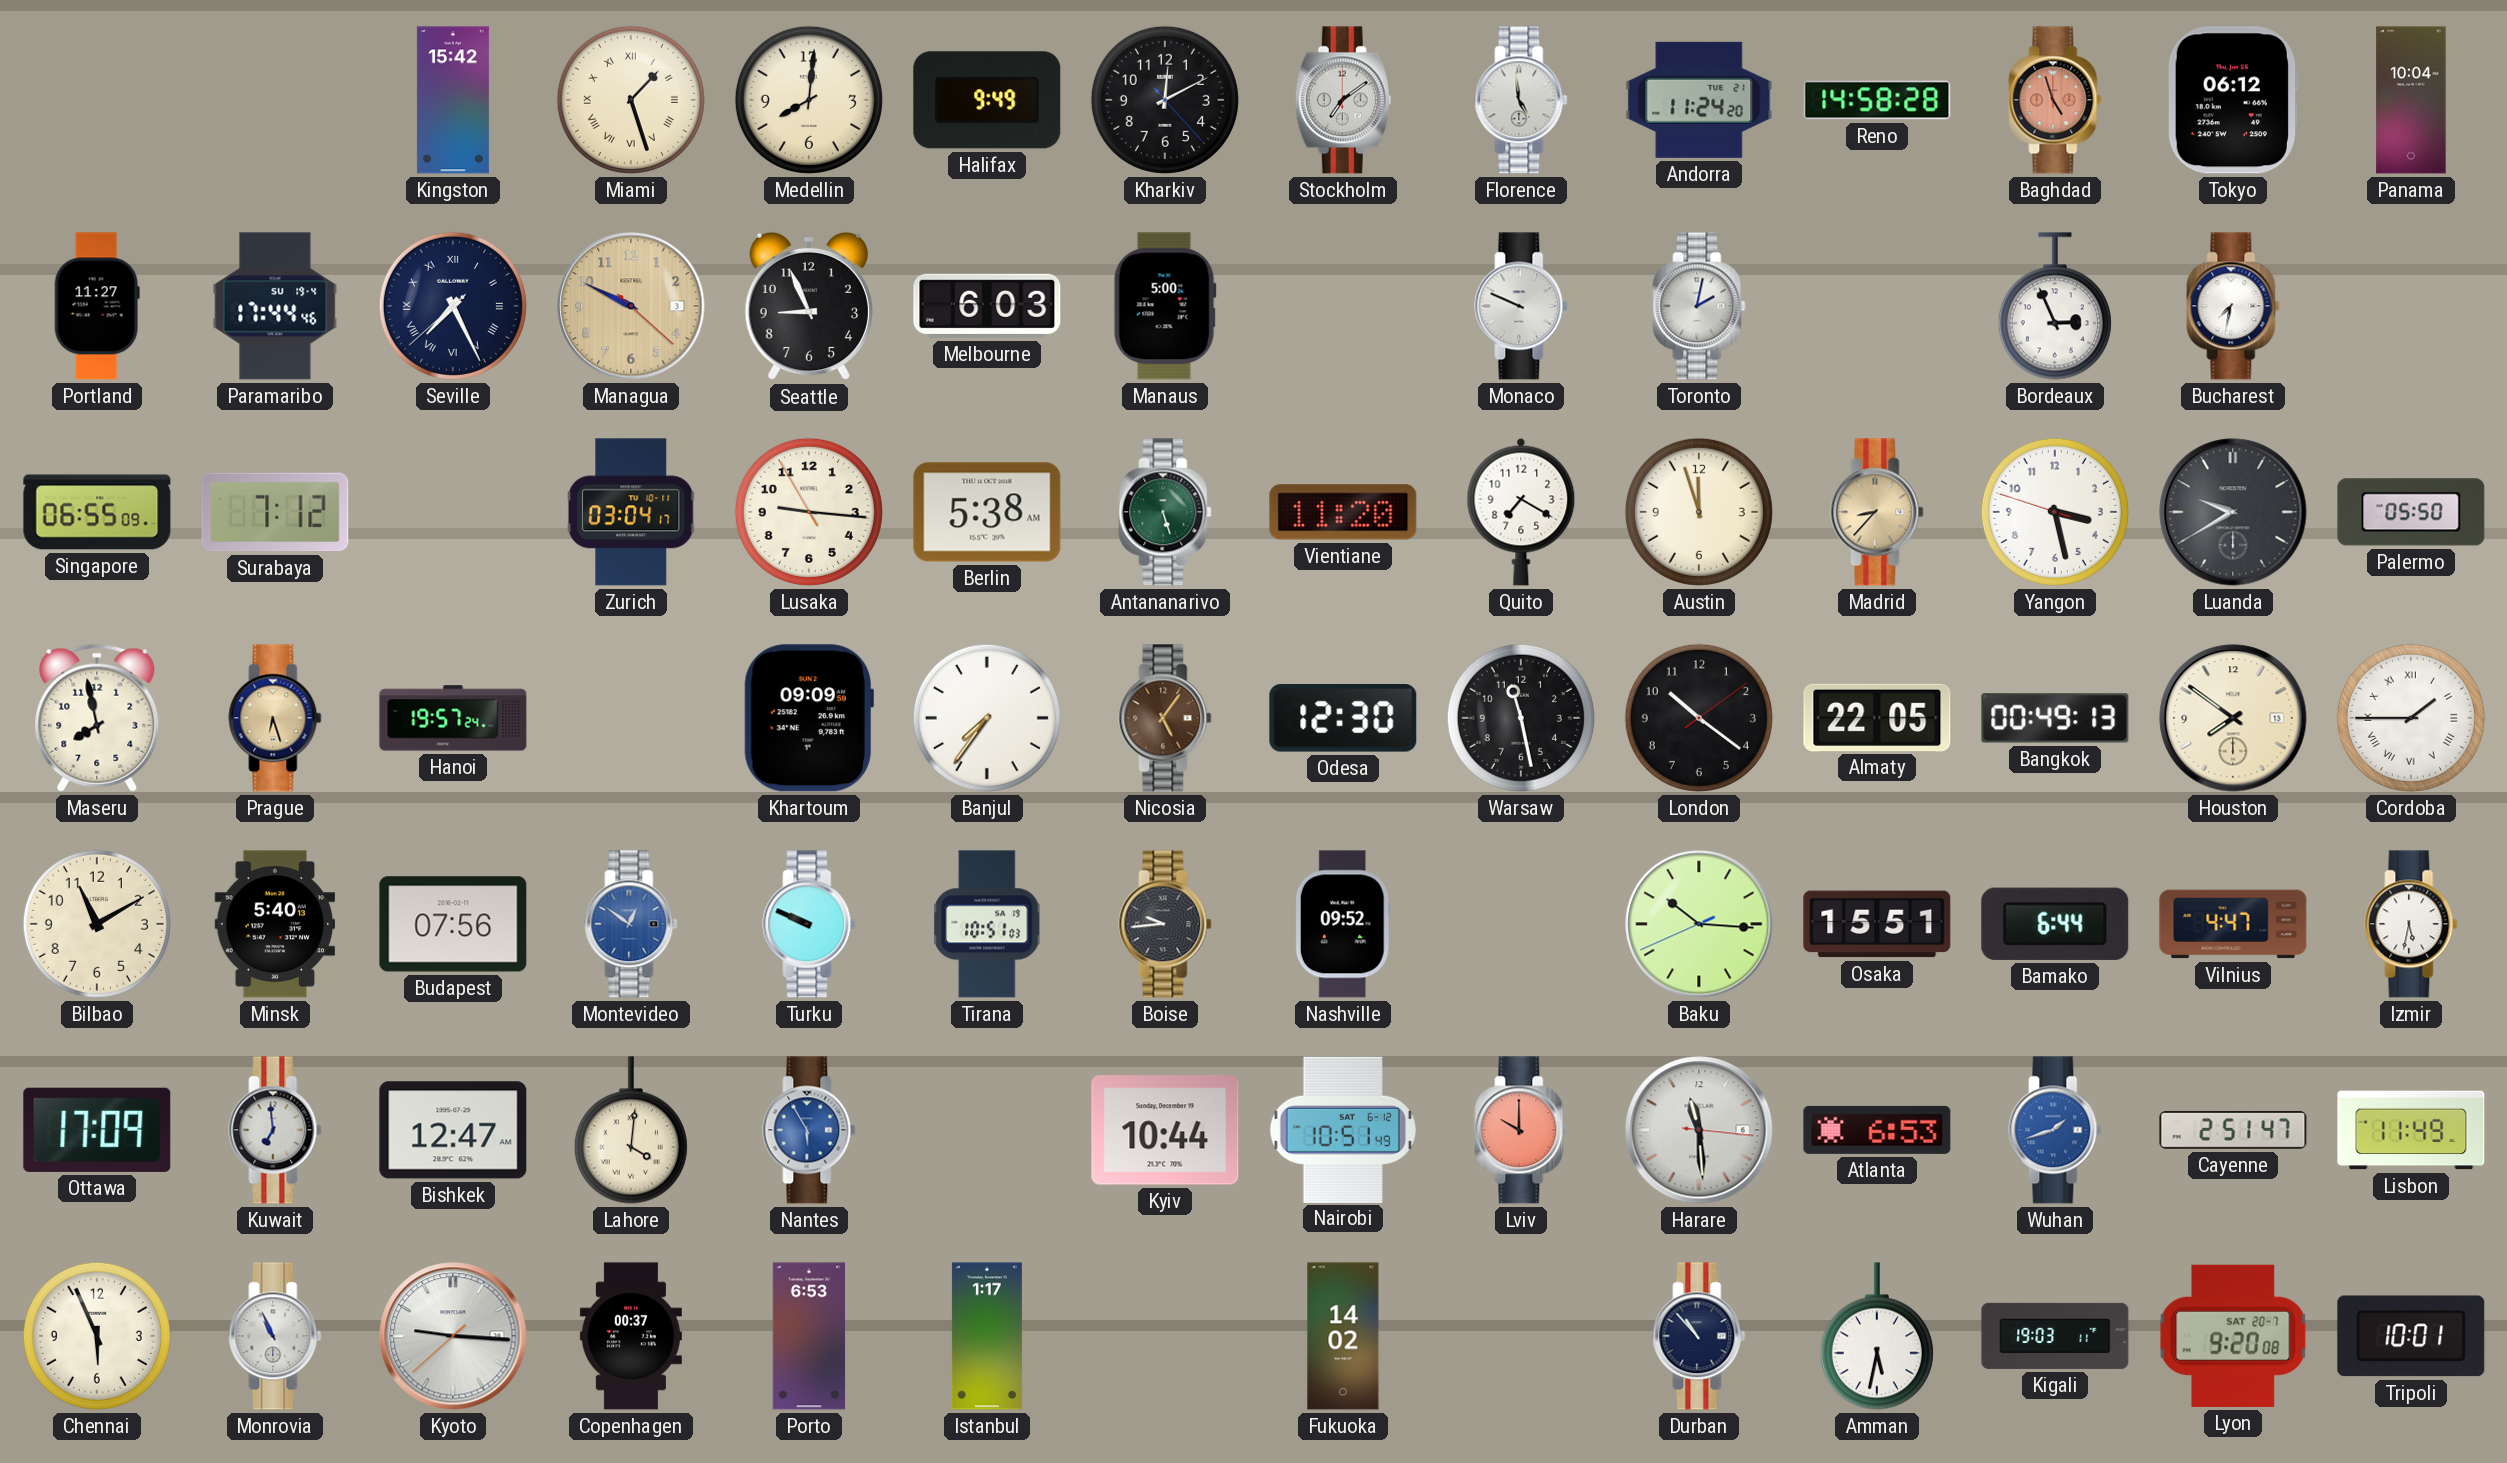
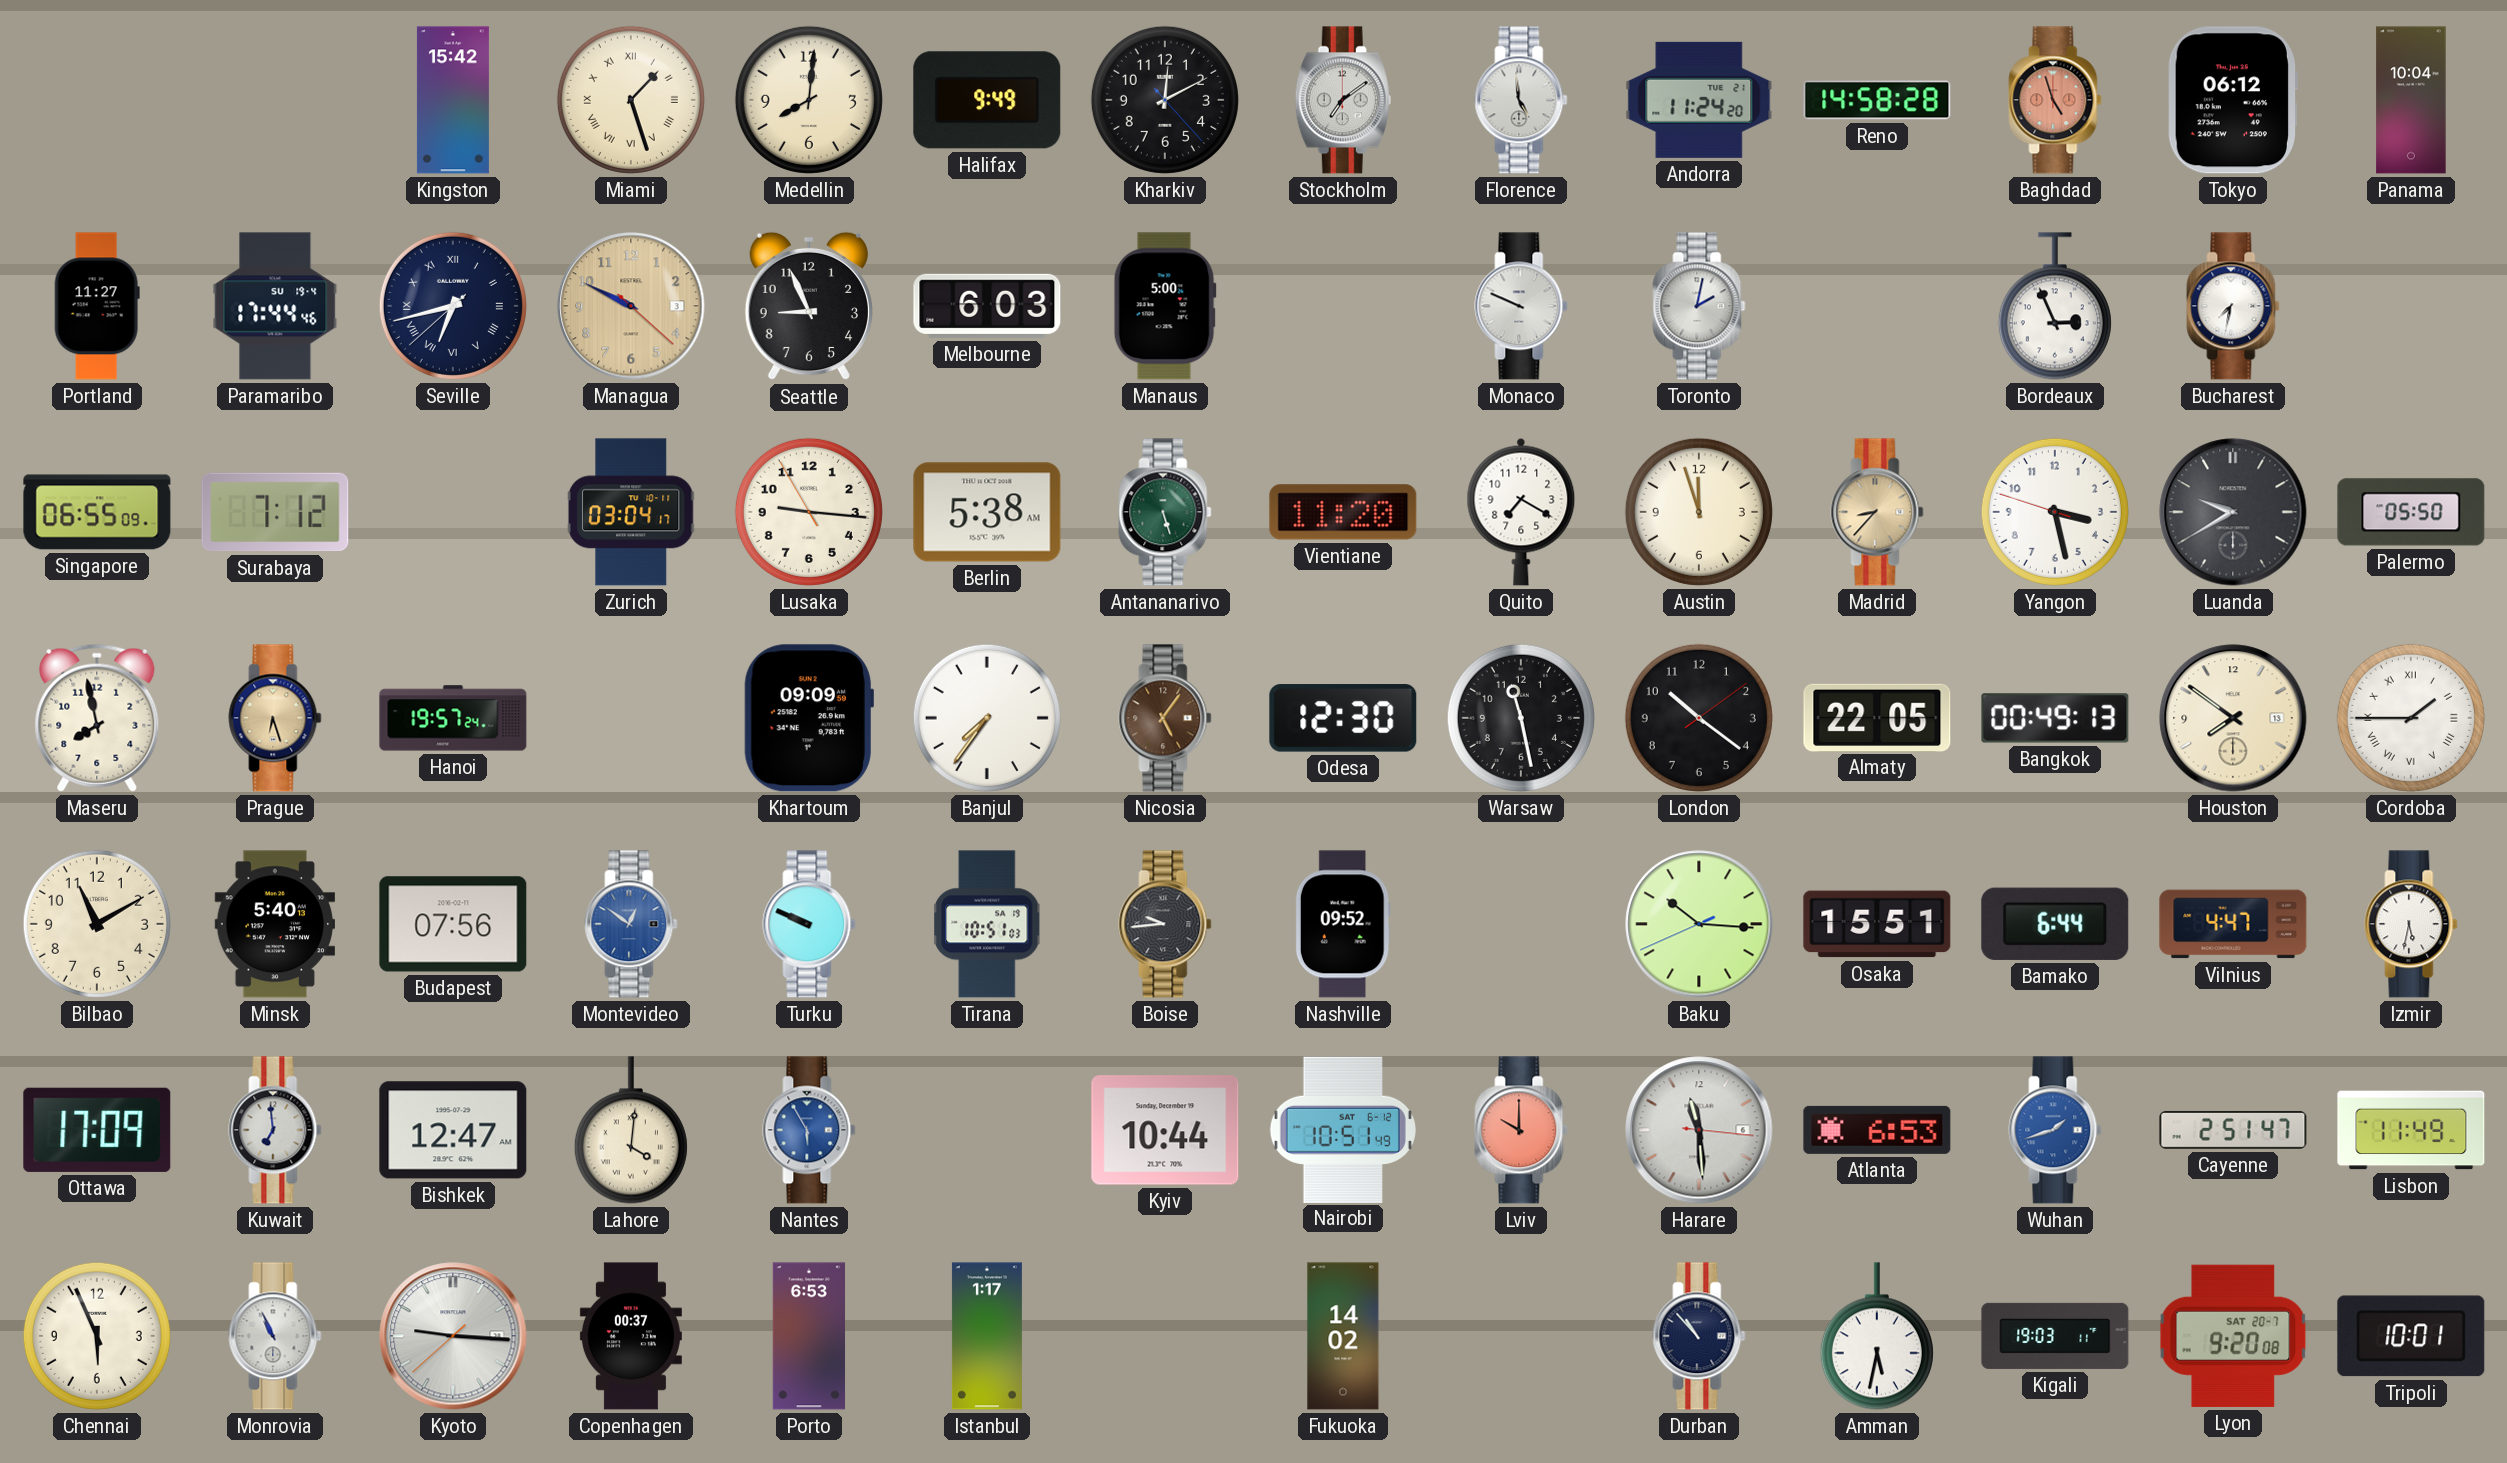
Seville: 7:25 -> 6:42
